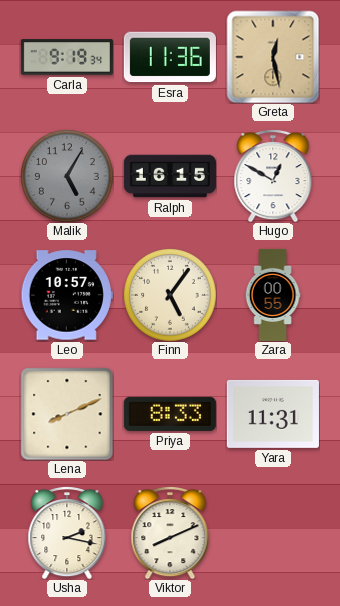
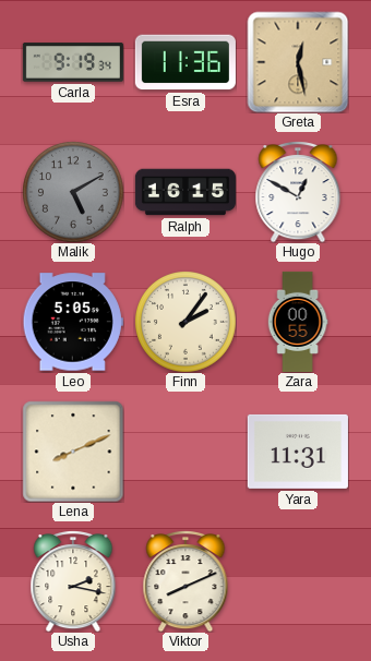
Malik: 5:05 -> 5:10
Leo: 10:57 -> 5:05
Finn: 5:06 -> 2:06
Priya: 8:33 -> none
